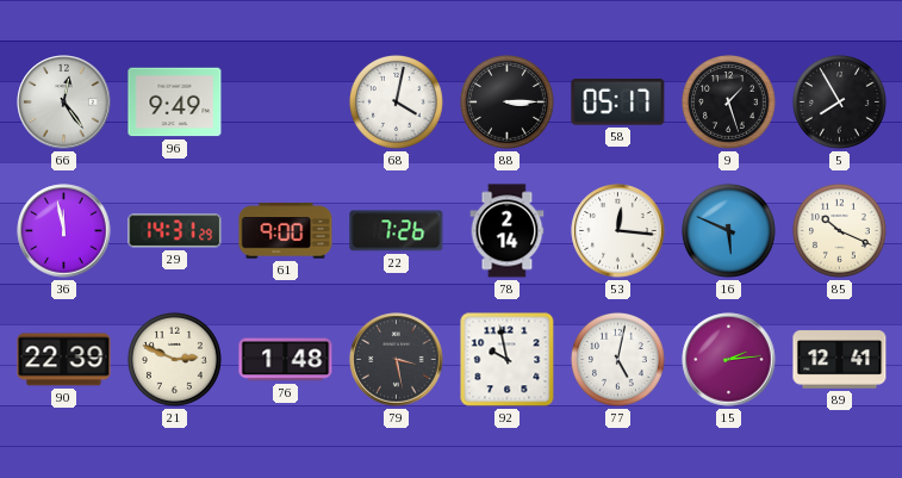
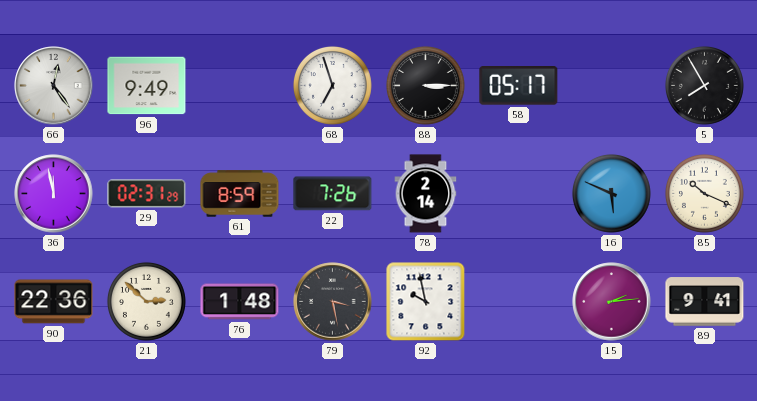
68: 4:02 -> 6:57
9: 1:27 -> none
29: 14:31 -> 02:31
61: 9:00 -> 8:59
53: 12:16 -> none
90: 22:39 -> 22:36
21: 2:49 -> 2:52
77: 5:02 -> none
89: 12:41 -> 9:41
